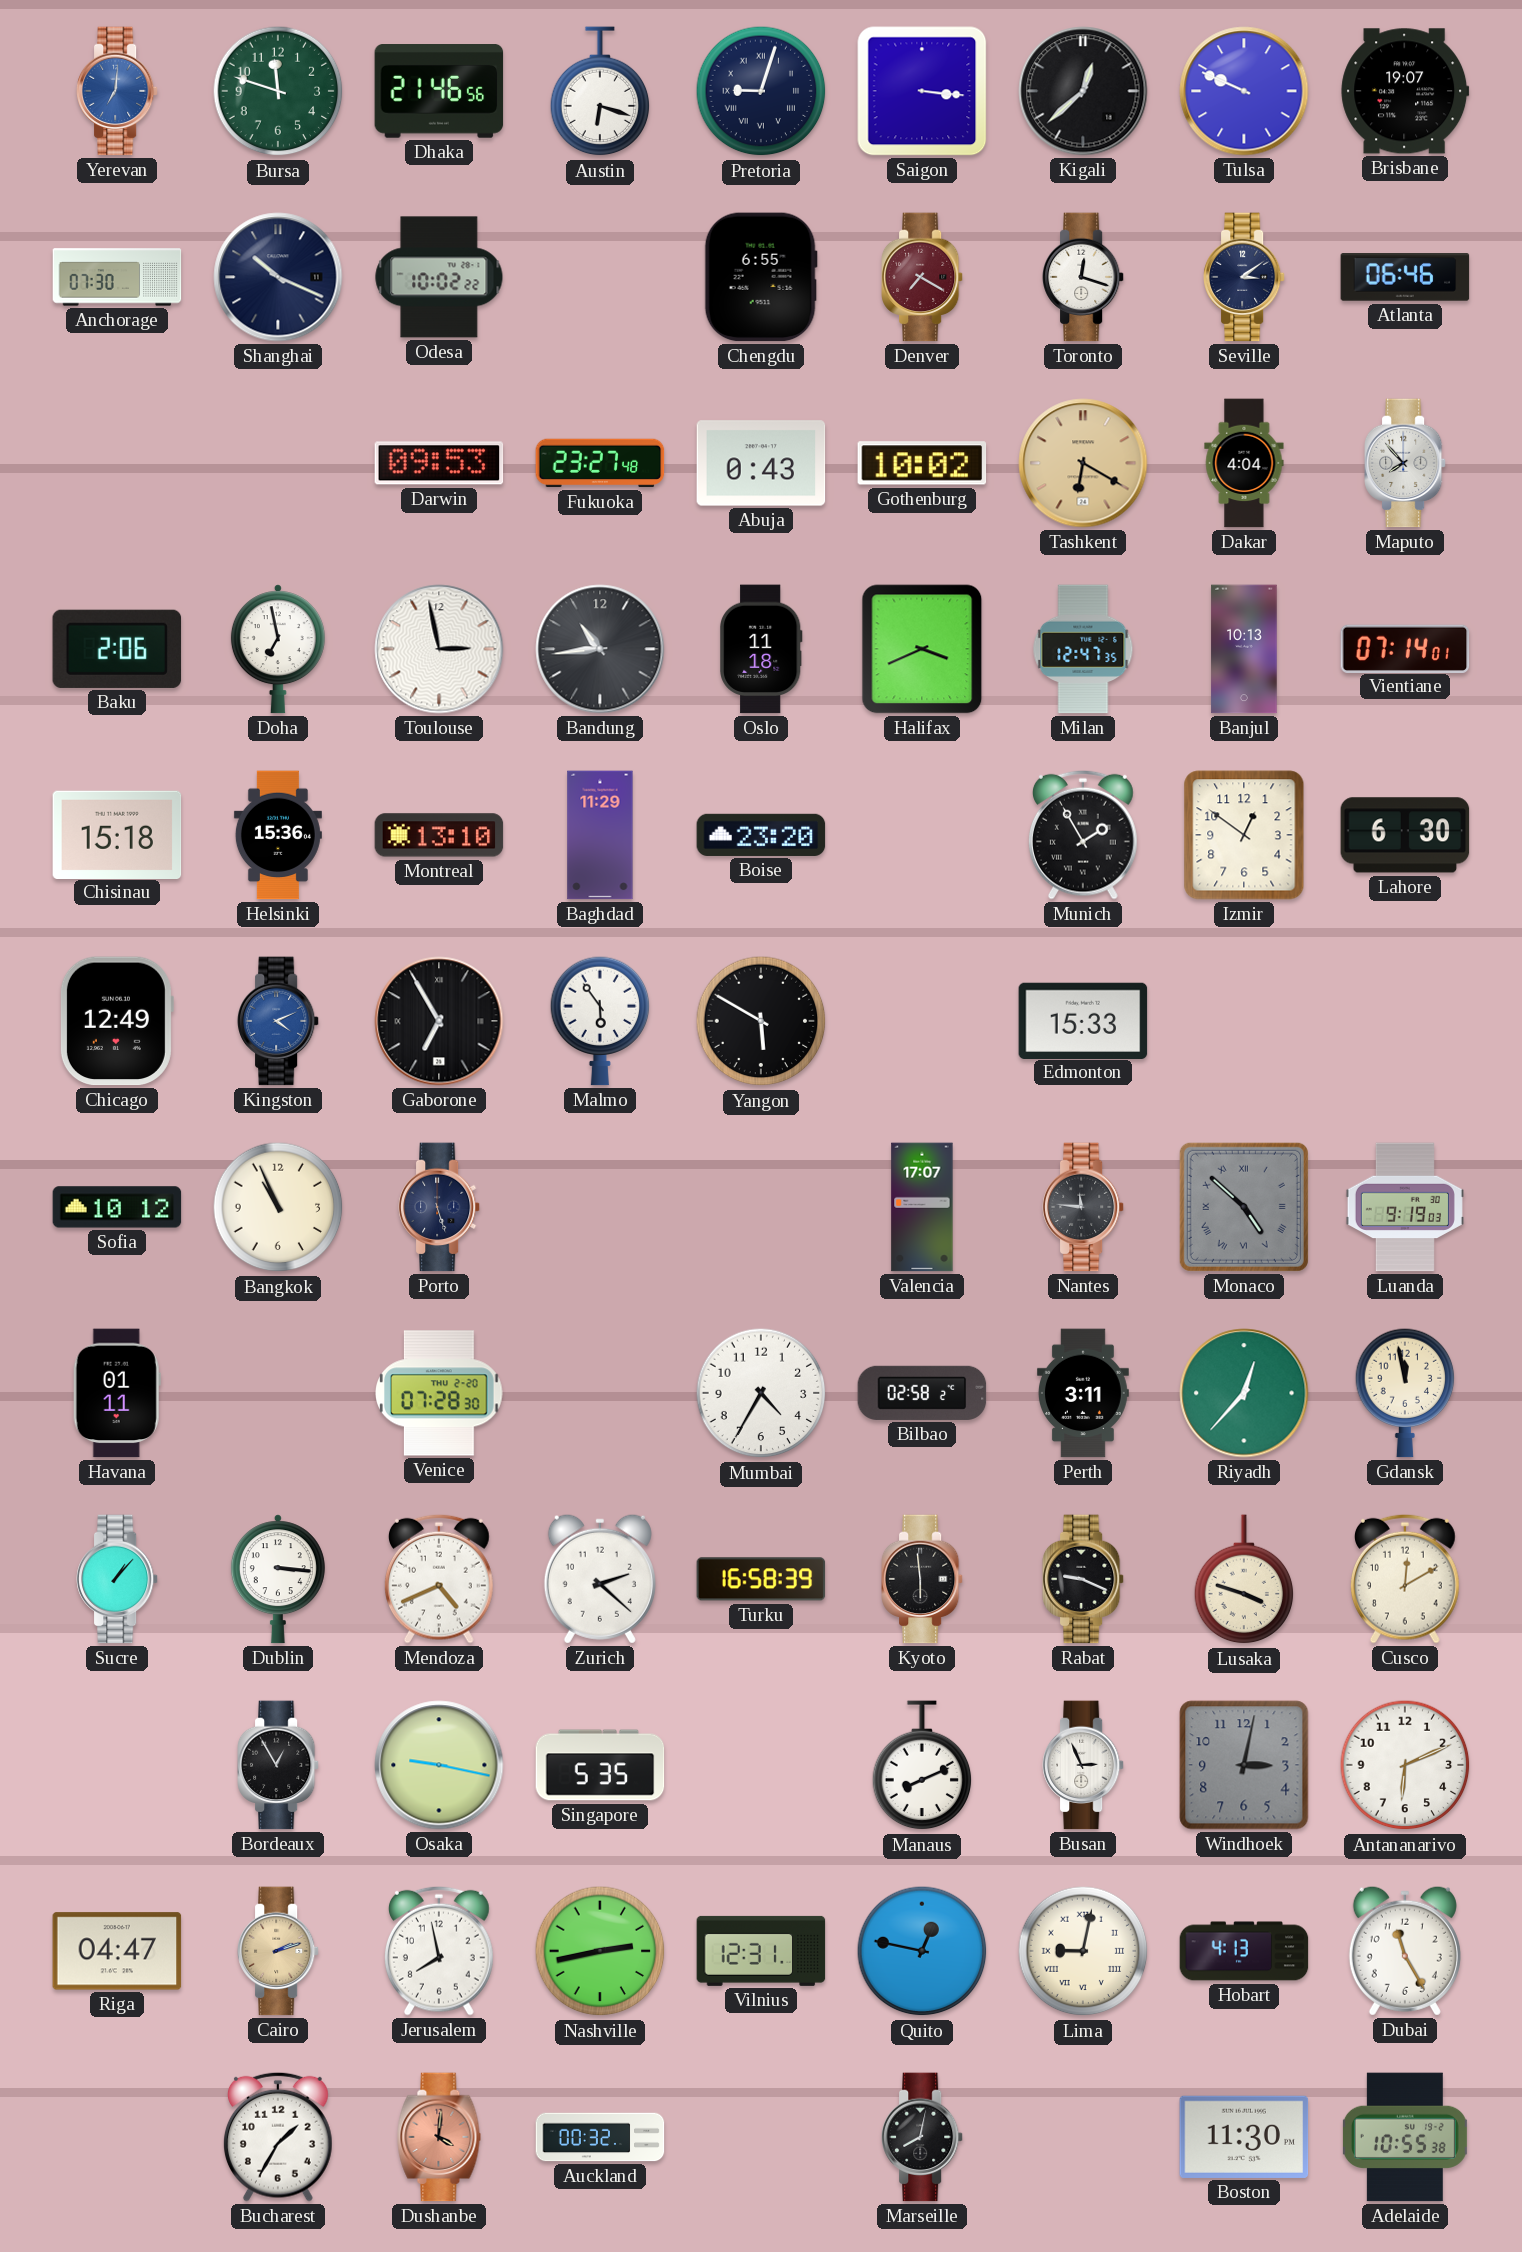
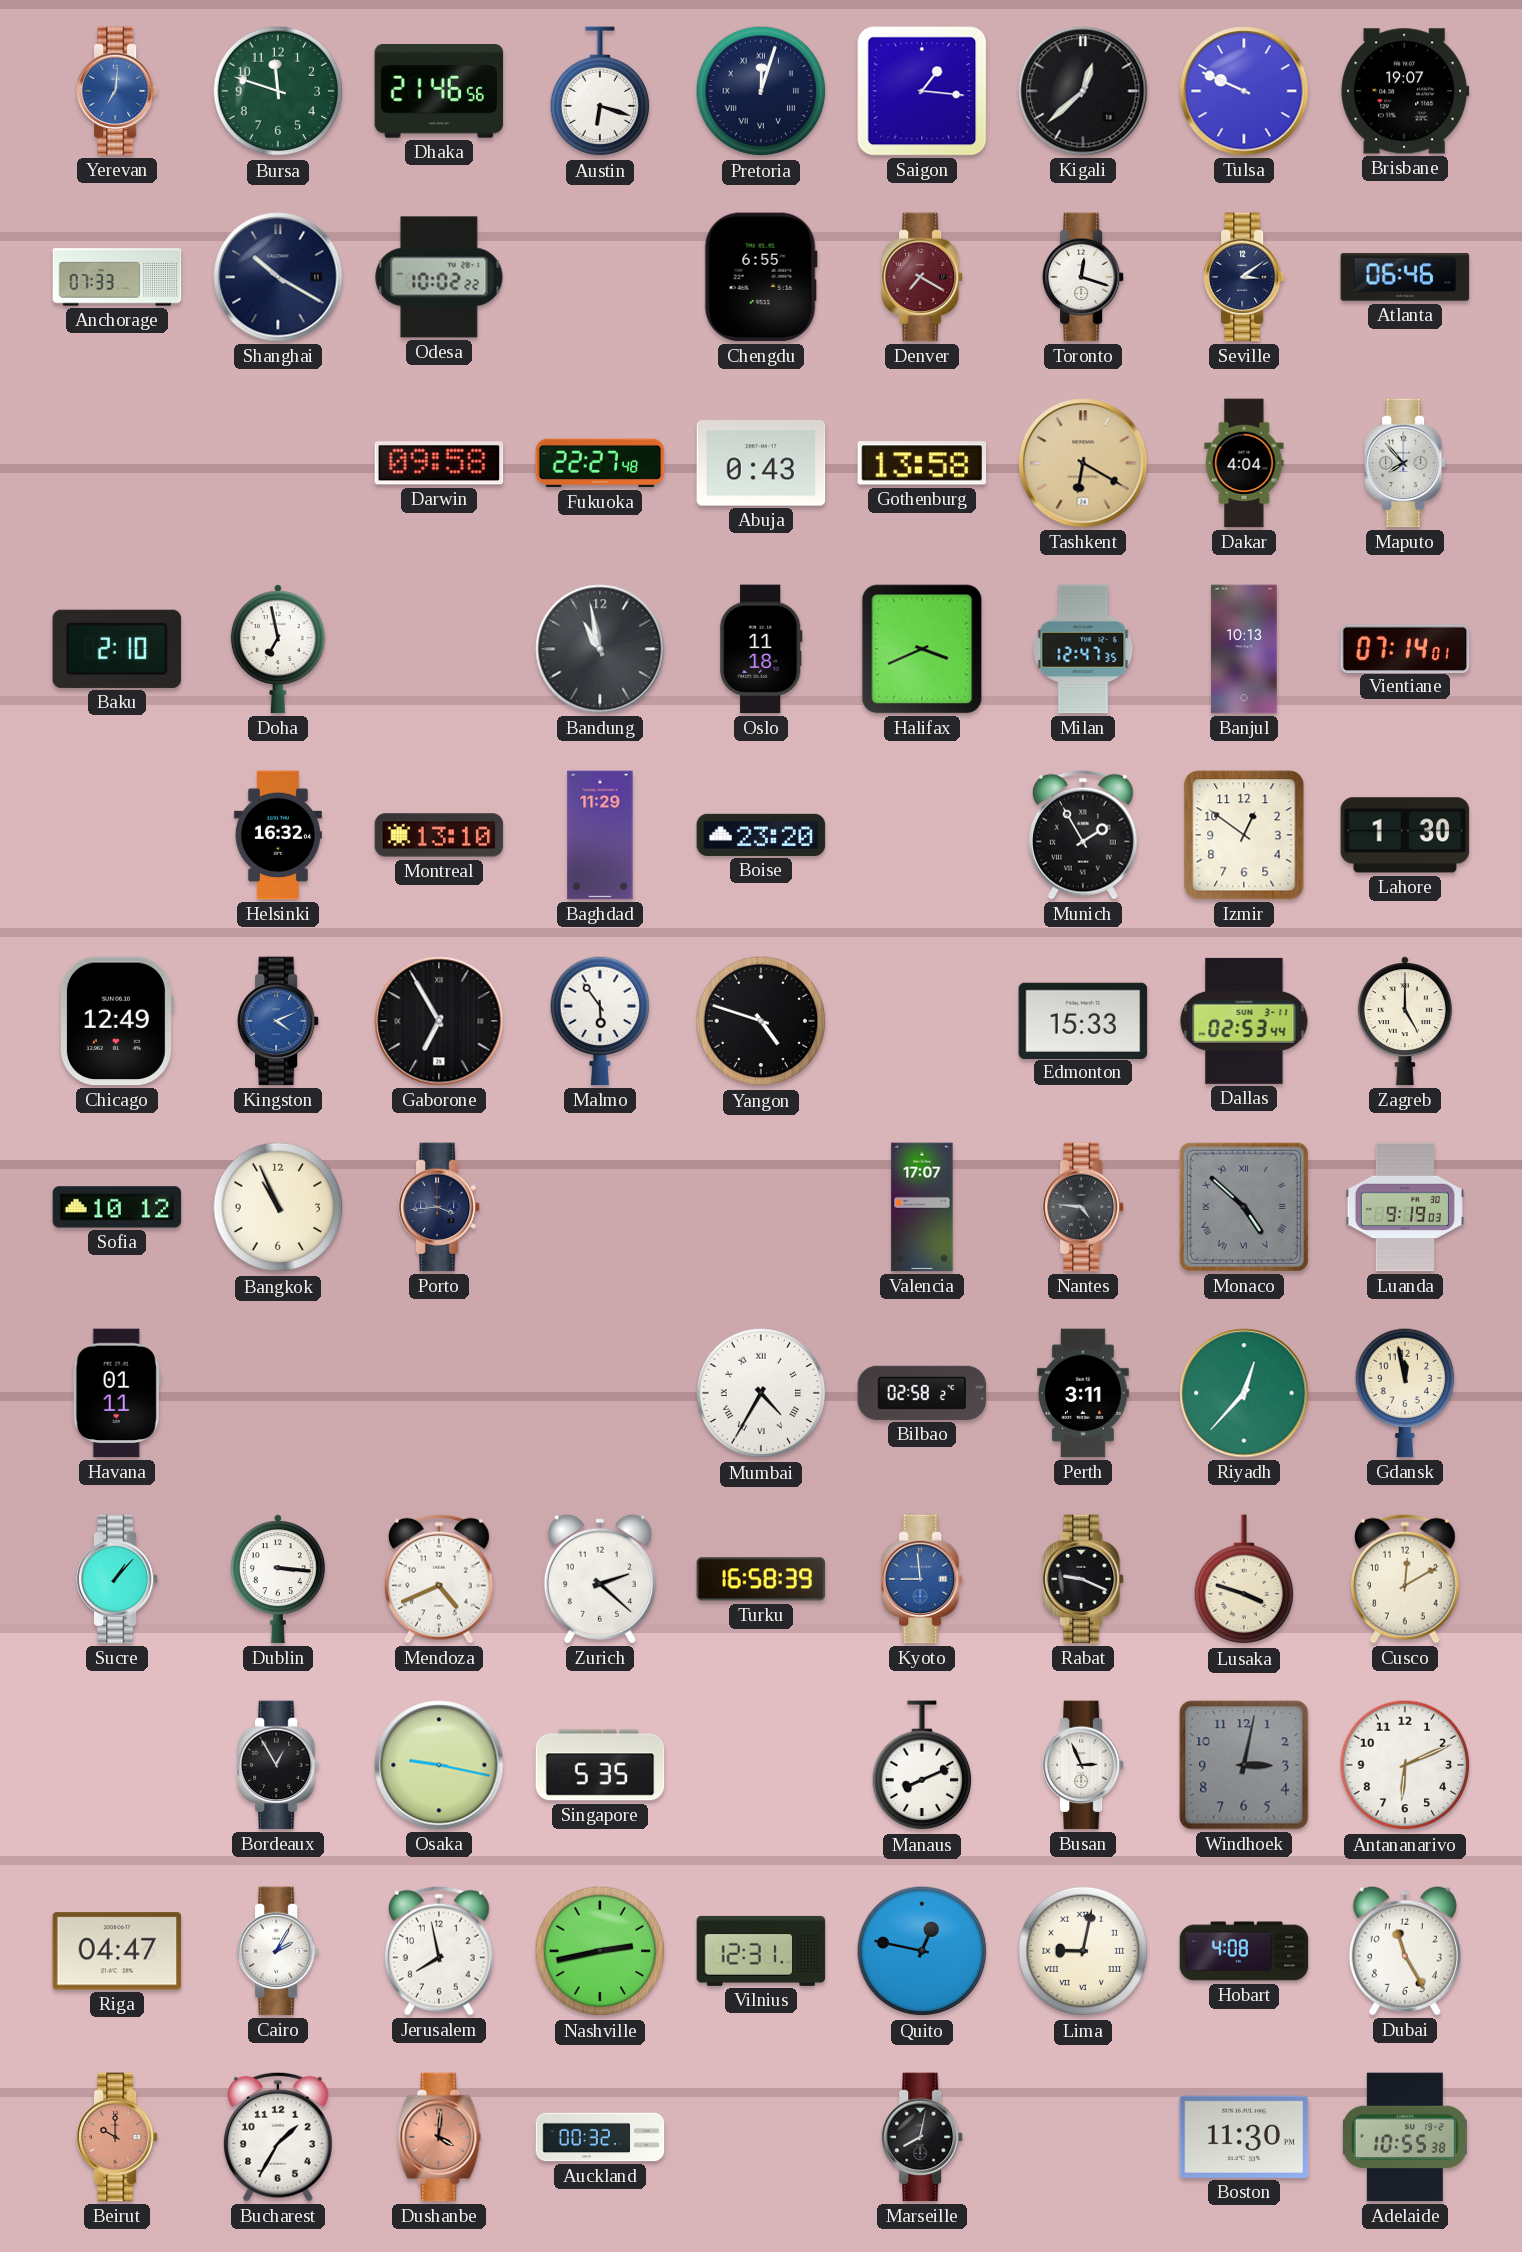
Pretoria: 9:03 -> 12:03
Saigon: 3:16 -> 1:16
Anchorage: 07:30 -> 07:33
Shanghai: 10:19 -> 10:20
Darwin: 09:53 -> 09:58
Fukuoka: 23:27 -> 22:27
Gothenburg: 10:02 -> 13:58
Baku: 2:06 -> 2:10
Toulouse: 2:58 -> none
Bandung: 10:44 -> 10:58
Chisinau: 15:18 -> none
Helsinki: 15:36 -> 16:32
Lahore: 6:30 -> 1:30
Yangon: 5:50 -> 4:48
Dallas: none -> 02:53
Zagreb: none -> 5:00
Porto: 5:27 -> 3:44
Nantes: 11:46 -> 4:46
Venice: 07:28 -> none
Mumbai numerals: Arabic -> Roman
Kyoto: 5:59 -> 8:59
Kyoto dial: black -> blue
Cairo: 2:12 -> 2:05
Cairo dial: champagne -> white
Hobart: 4:13 -> 4:08
Beirut: none -> 10:00
